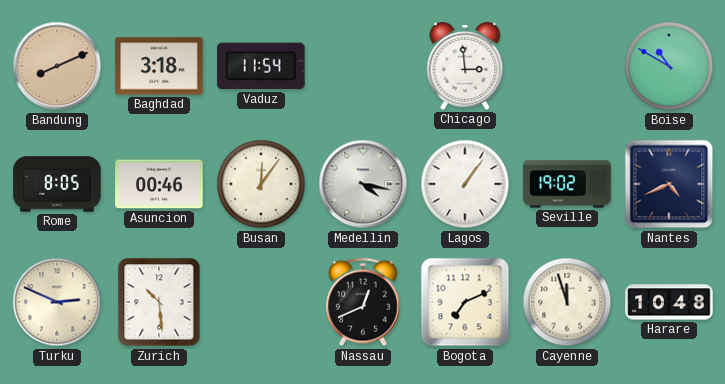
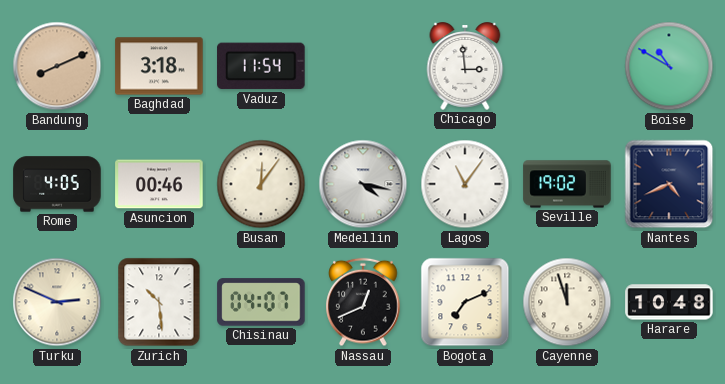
Rome: 8:05 -> 4:05
Lagos: 1:06 -> 11:06
Chisinau: none -> 04:07
